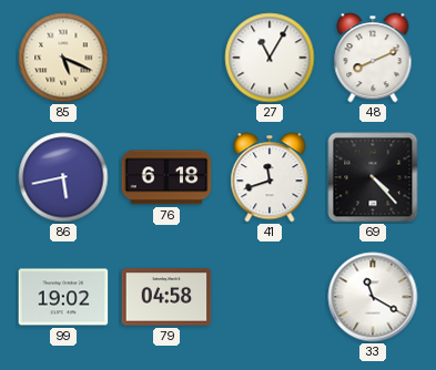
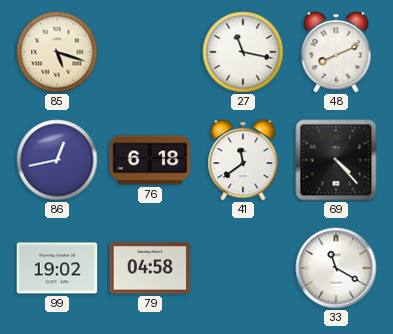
85: 5:19 -> 5:18
27: 11:05 -> 11:17
86: 5:43 -> 12:43
41: 11:42 -> 11:39
